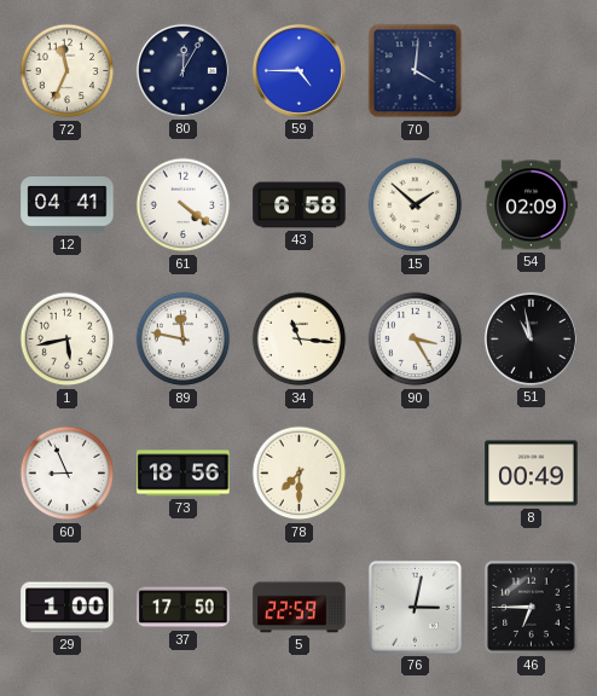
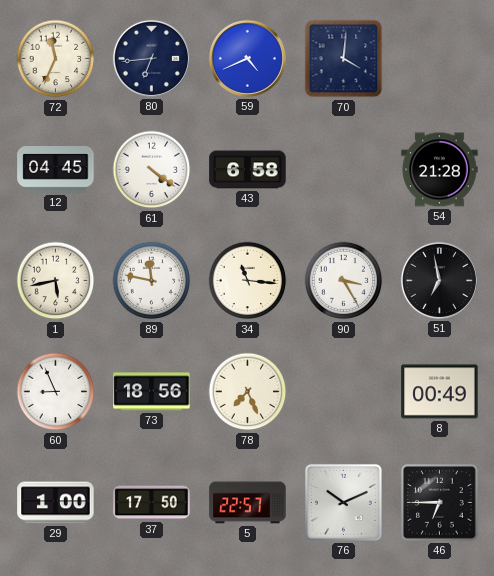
80: 12:05 -> 6:44
59: 4:45 -> 4:41
12: 04:41 -> 04:45
15: 1:52 -> none
54: 02:09 -> 21:28
51: 10:58 -> 6:58
78: 7:30 -> 7:26
5: 22:59 -> 22:57
76: 3:02 -> 10:11
